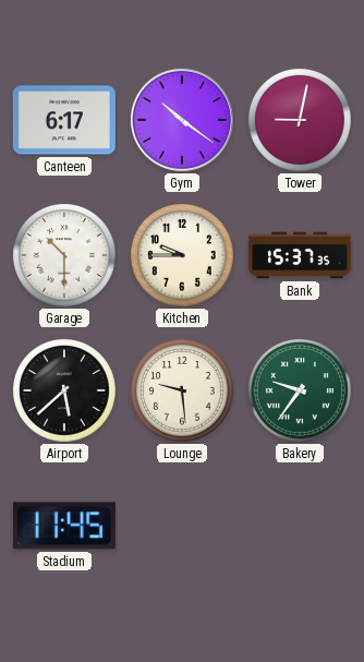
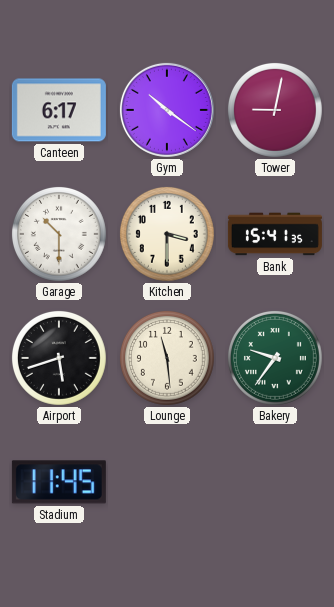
Kitchen: 9:45 -> 3:30
Bank: 15:37 -> 15:41
Airport: 5:38 -> 5:42
Lounge: 9:29 -> 11:29
